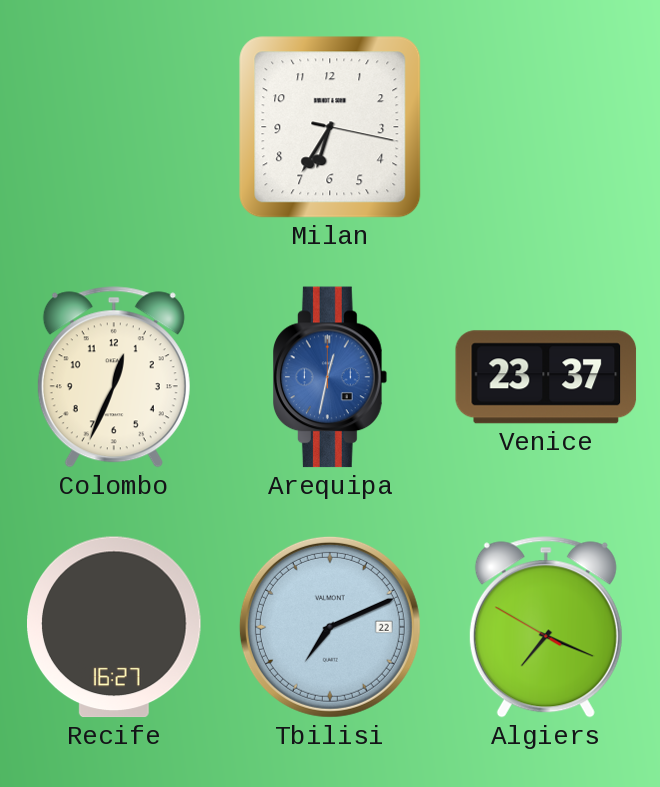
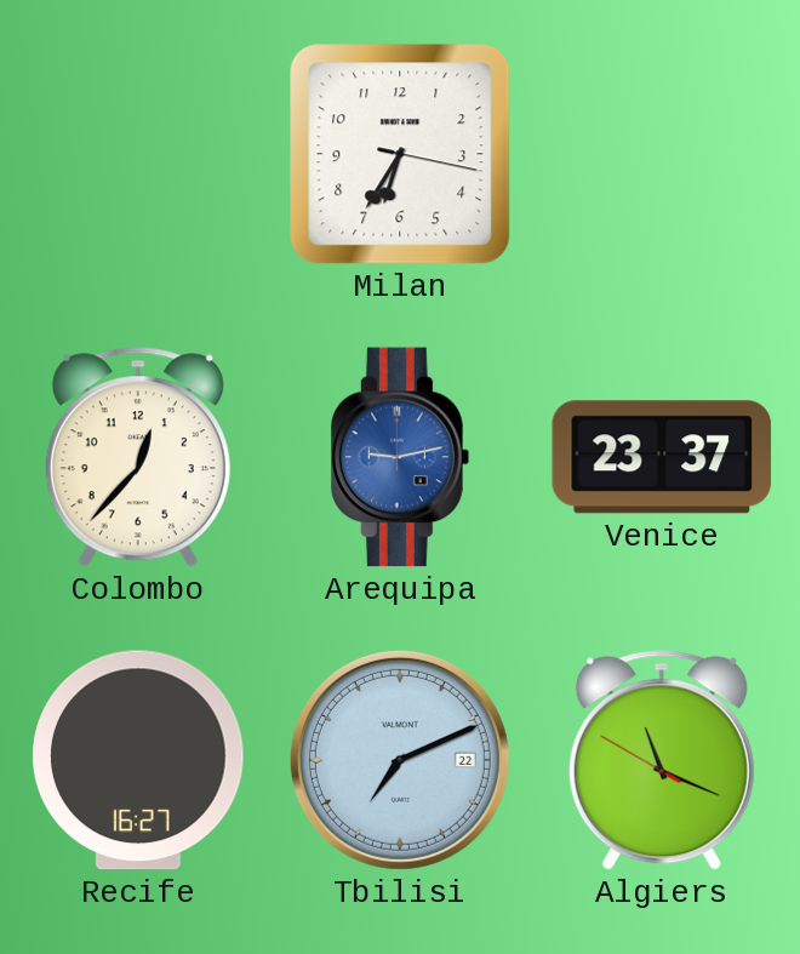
Colombo: 12:34 -> 12:37
Arequipa: 12:32 -> 9:13
Algiers: 7:18 -> 11:18
